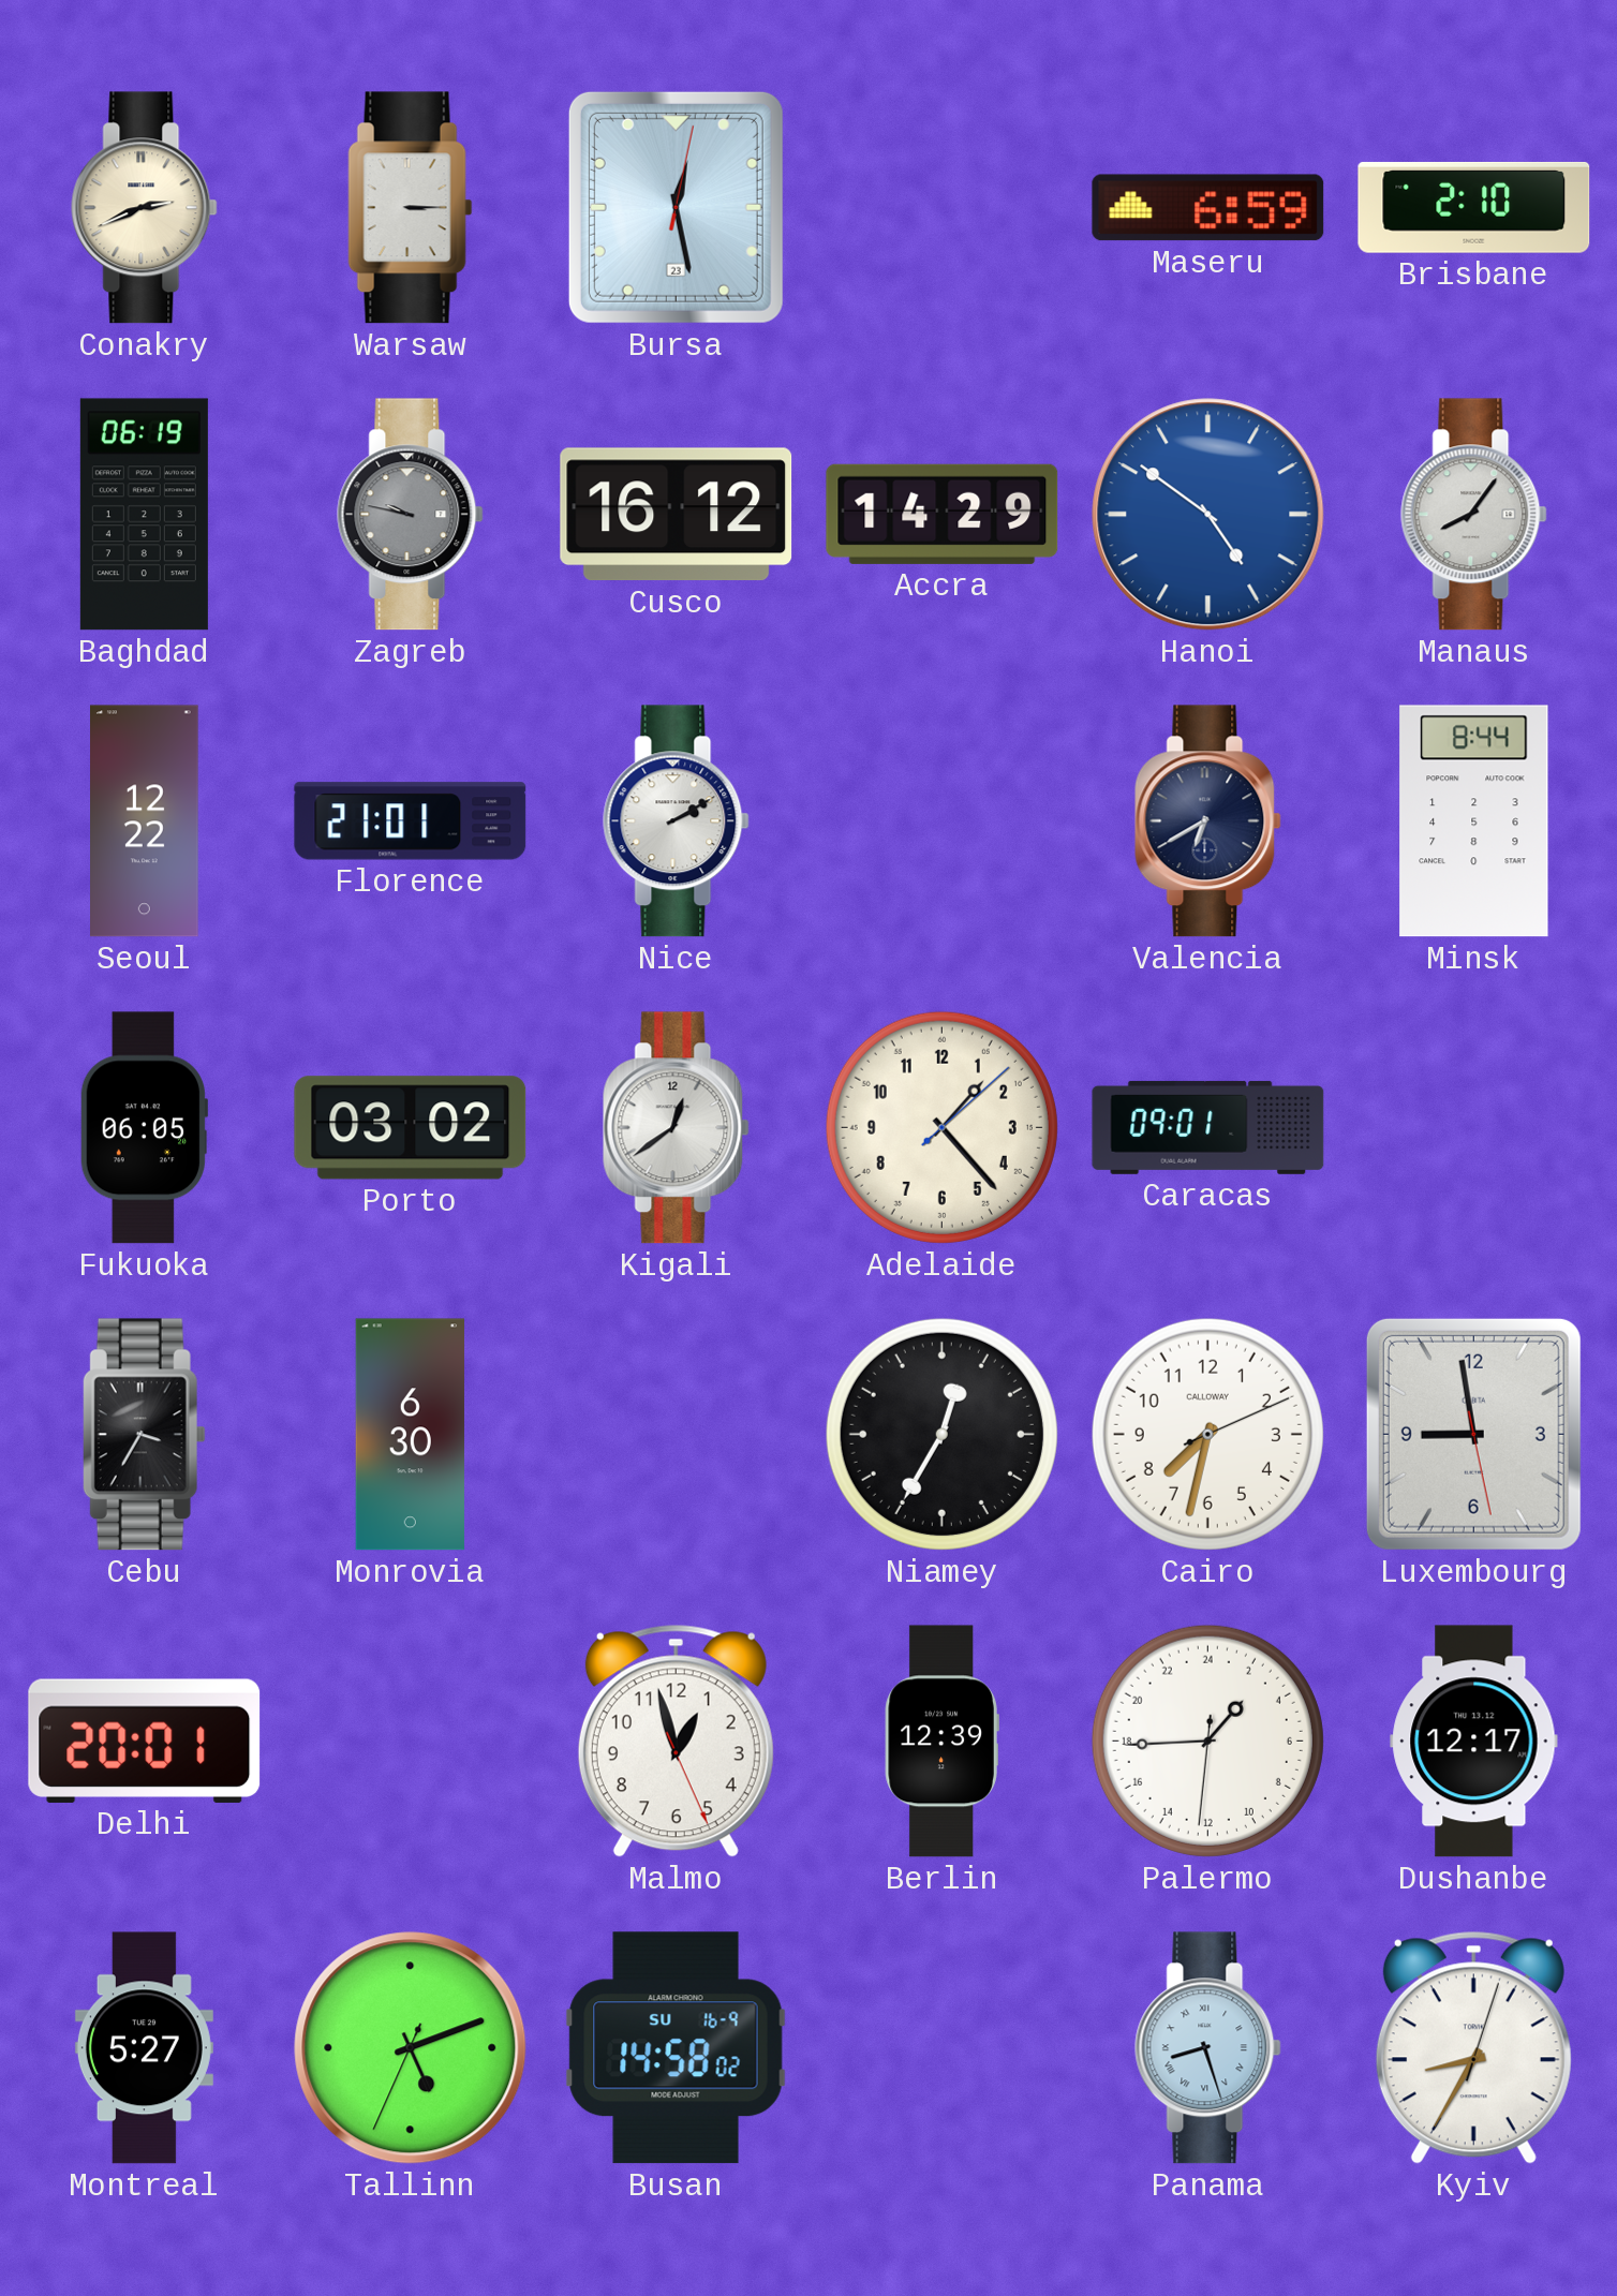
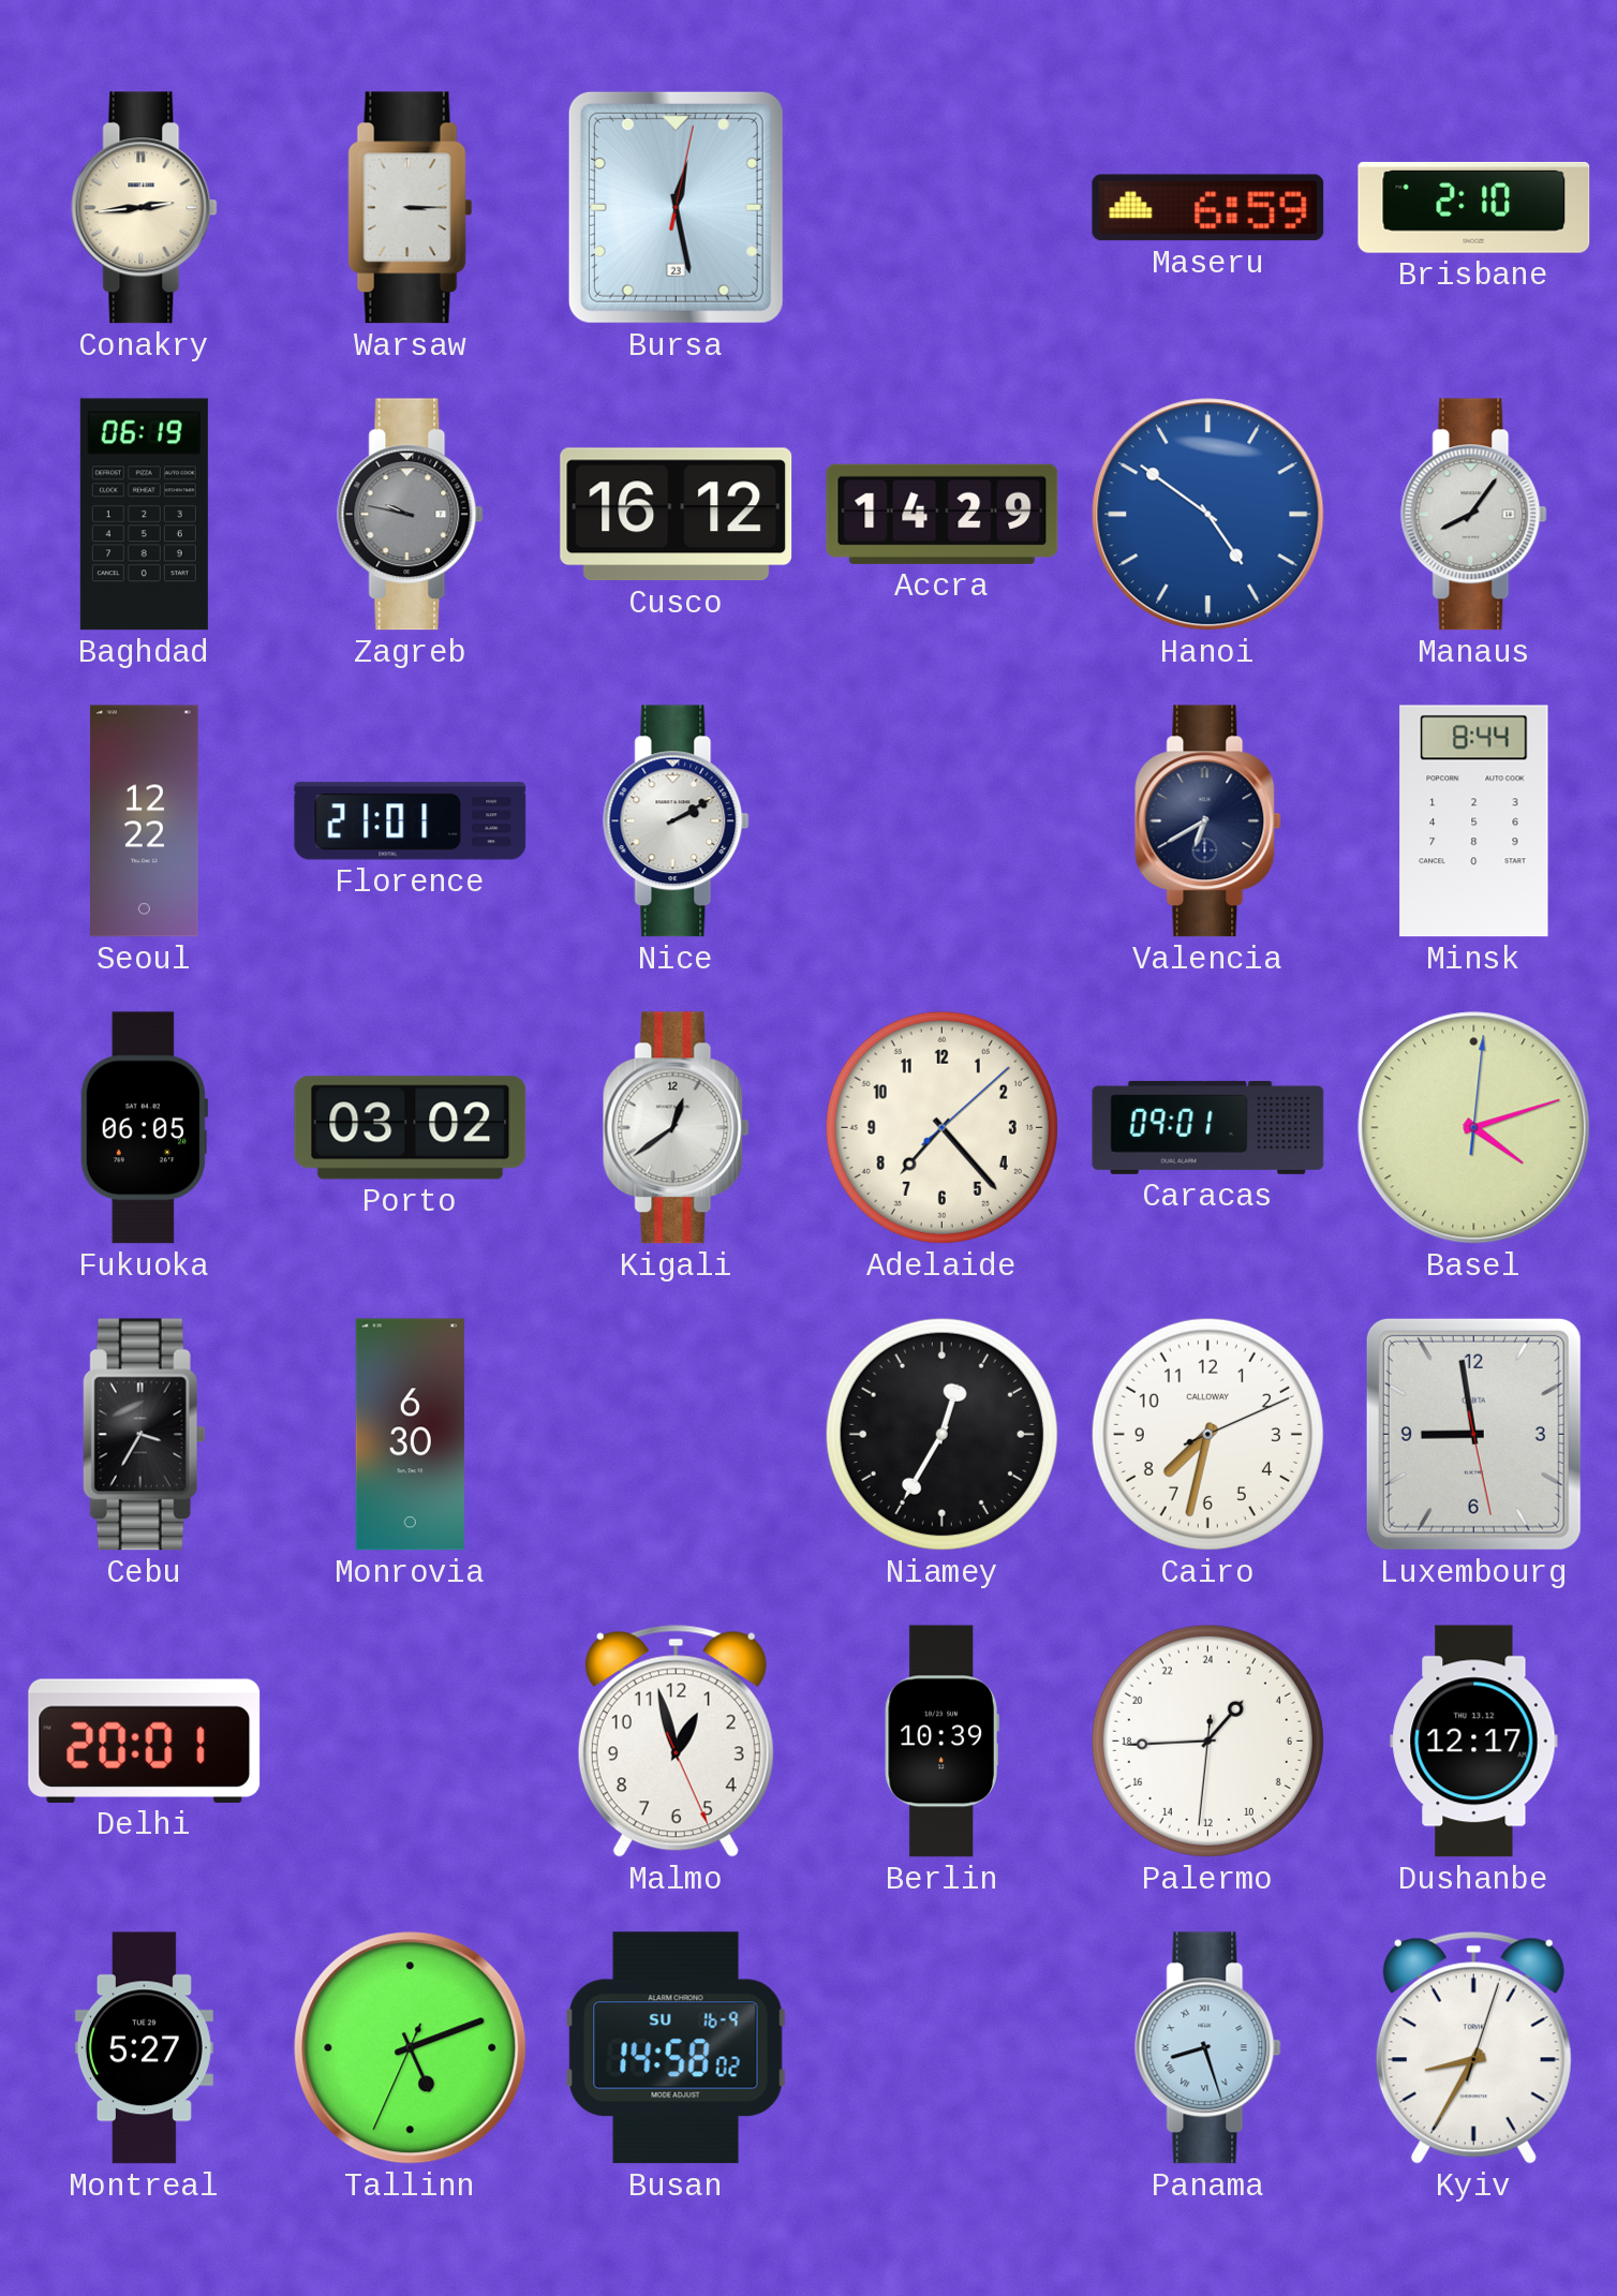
Conakry: 2:41 -> 2:44
Adelaide: 1:23 -> 7:23
Basel: none -> 4:12
Berlin: 12:39 -> 10:39
